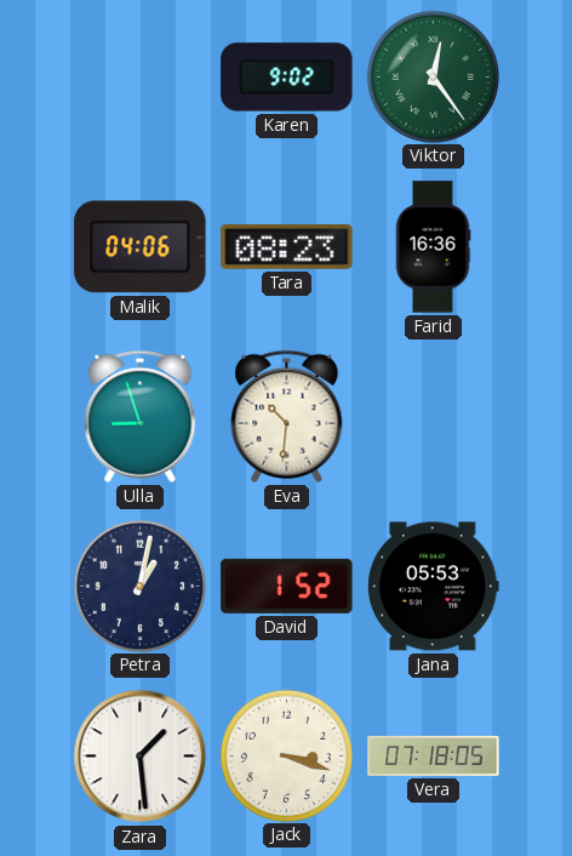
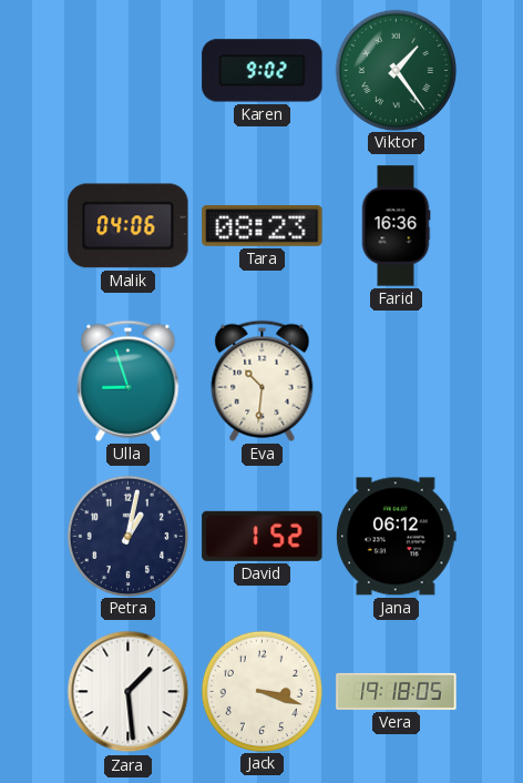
Viktor: 12:24 -> 1:24
Jana: 05:53 -> 06:12
Vera: 07:18 -> 19:18
